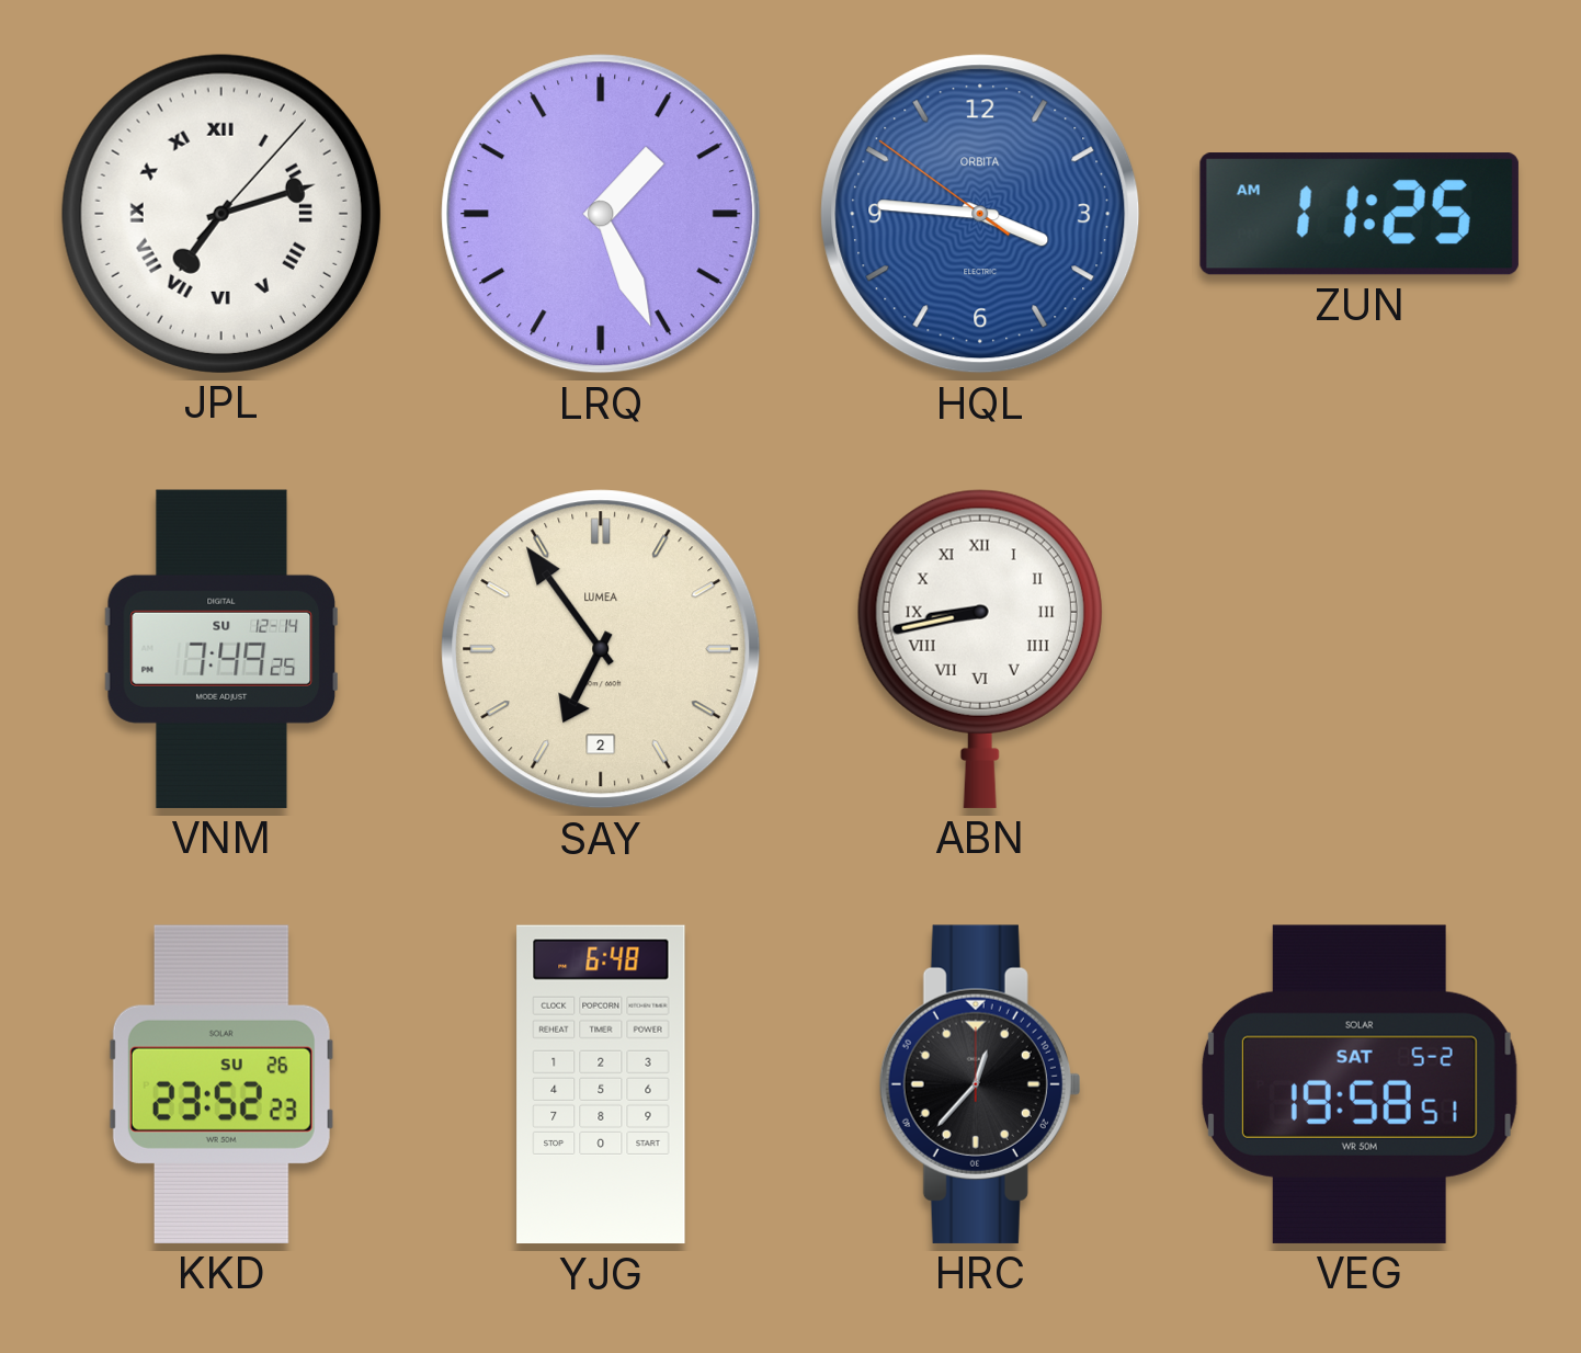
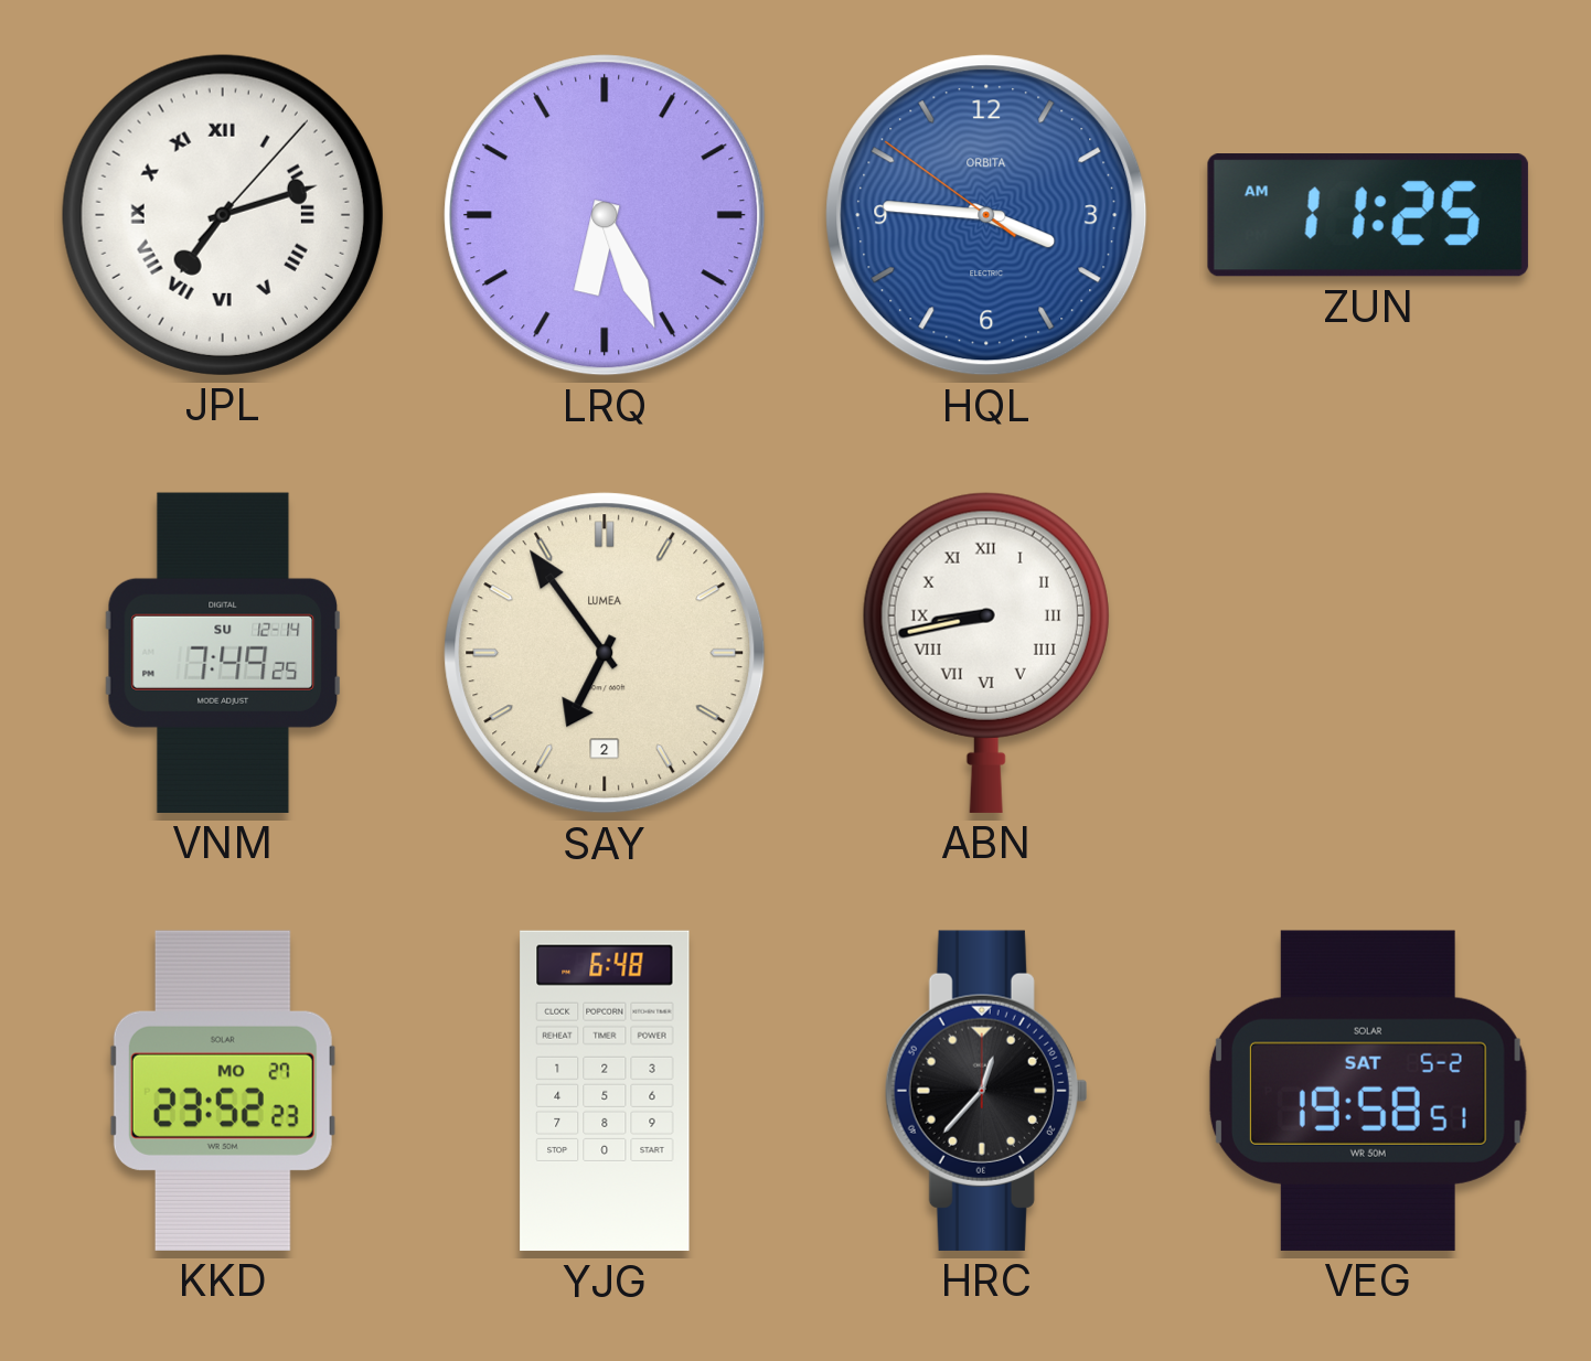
LRQ: 1:26 -> 6:26
KKD date: SU 26 -> MO 27
